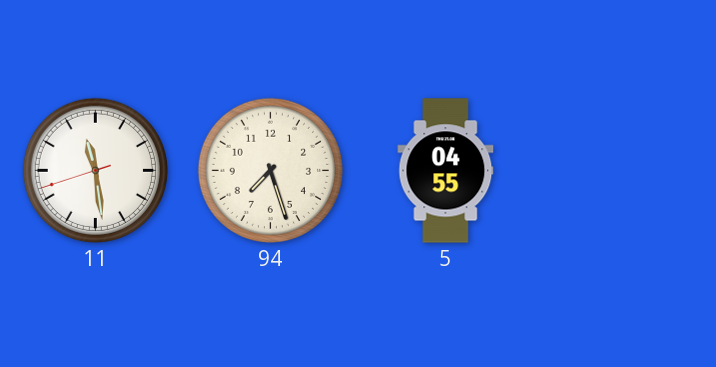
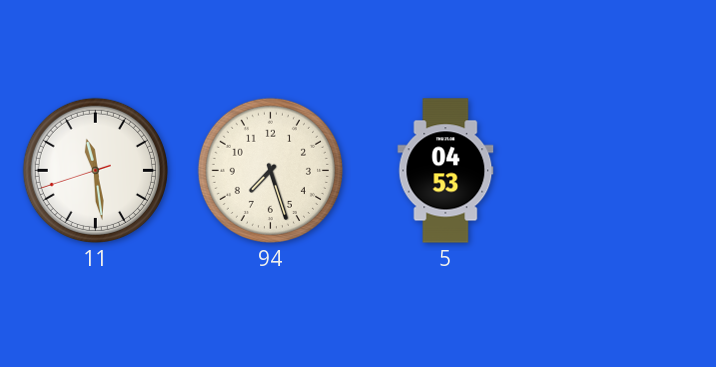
5: 04:55 -> 04:53
